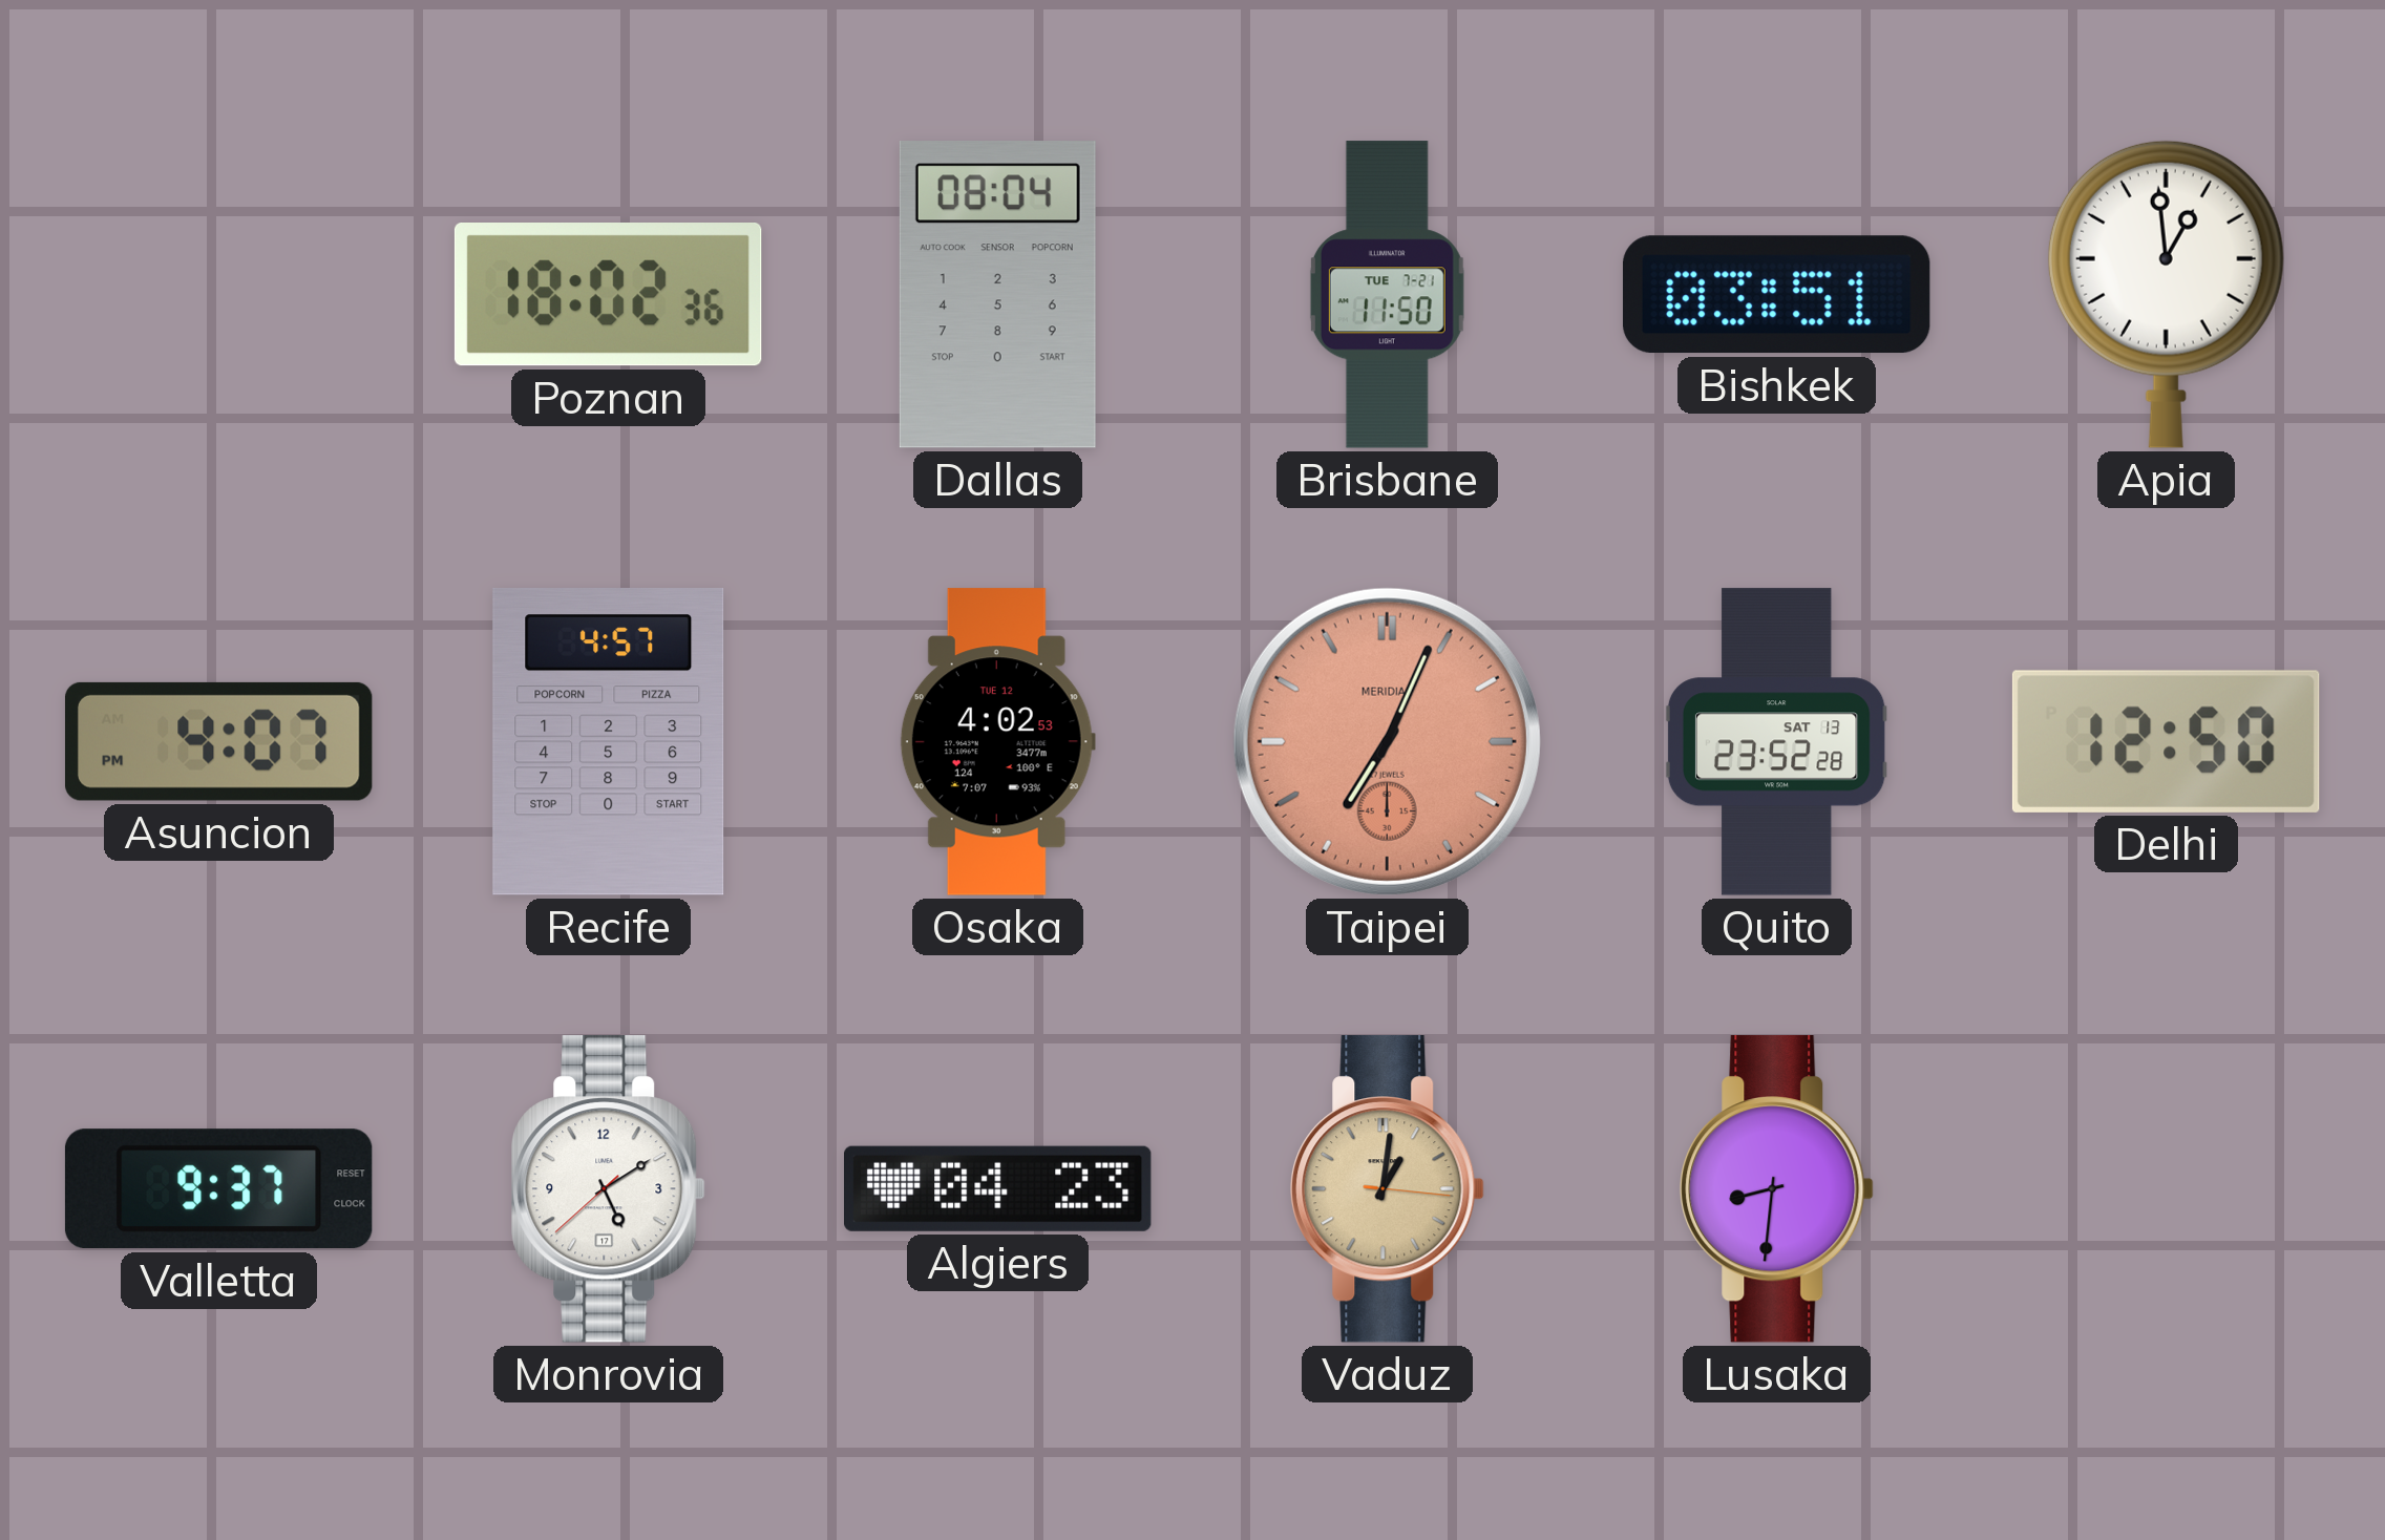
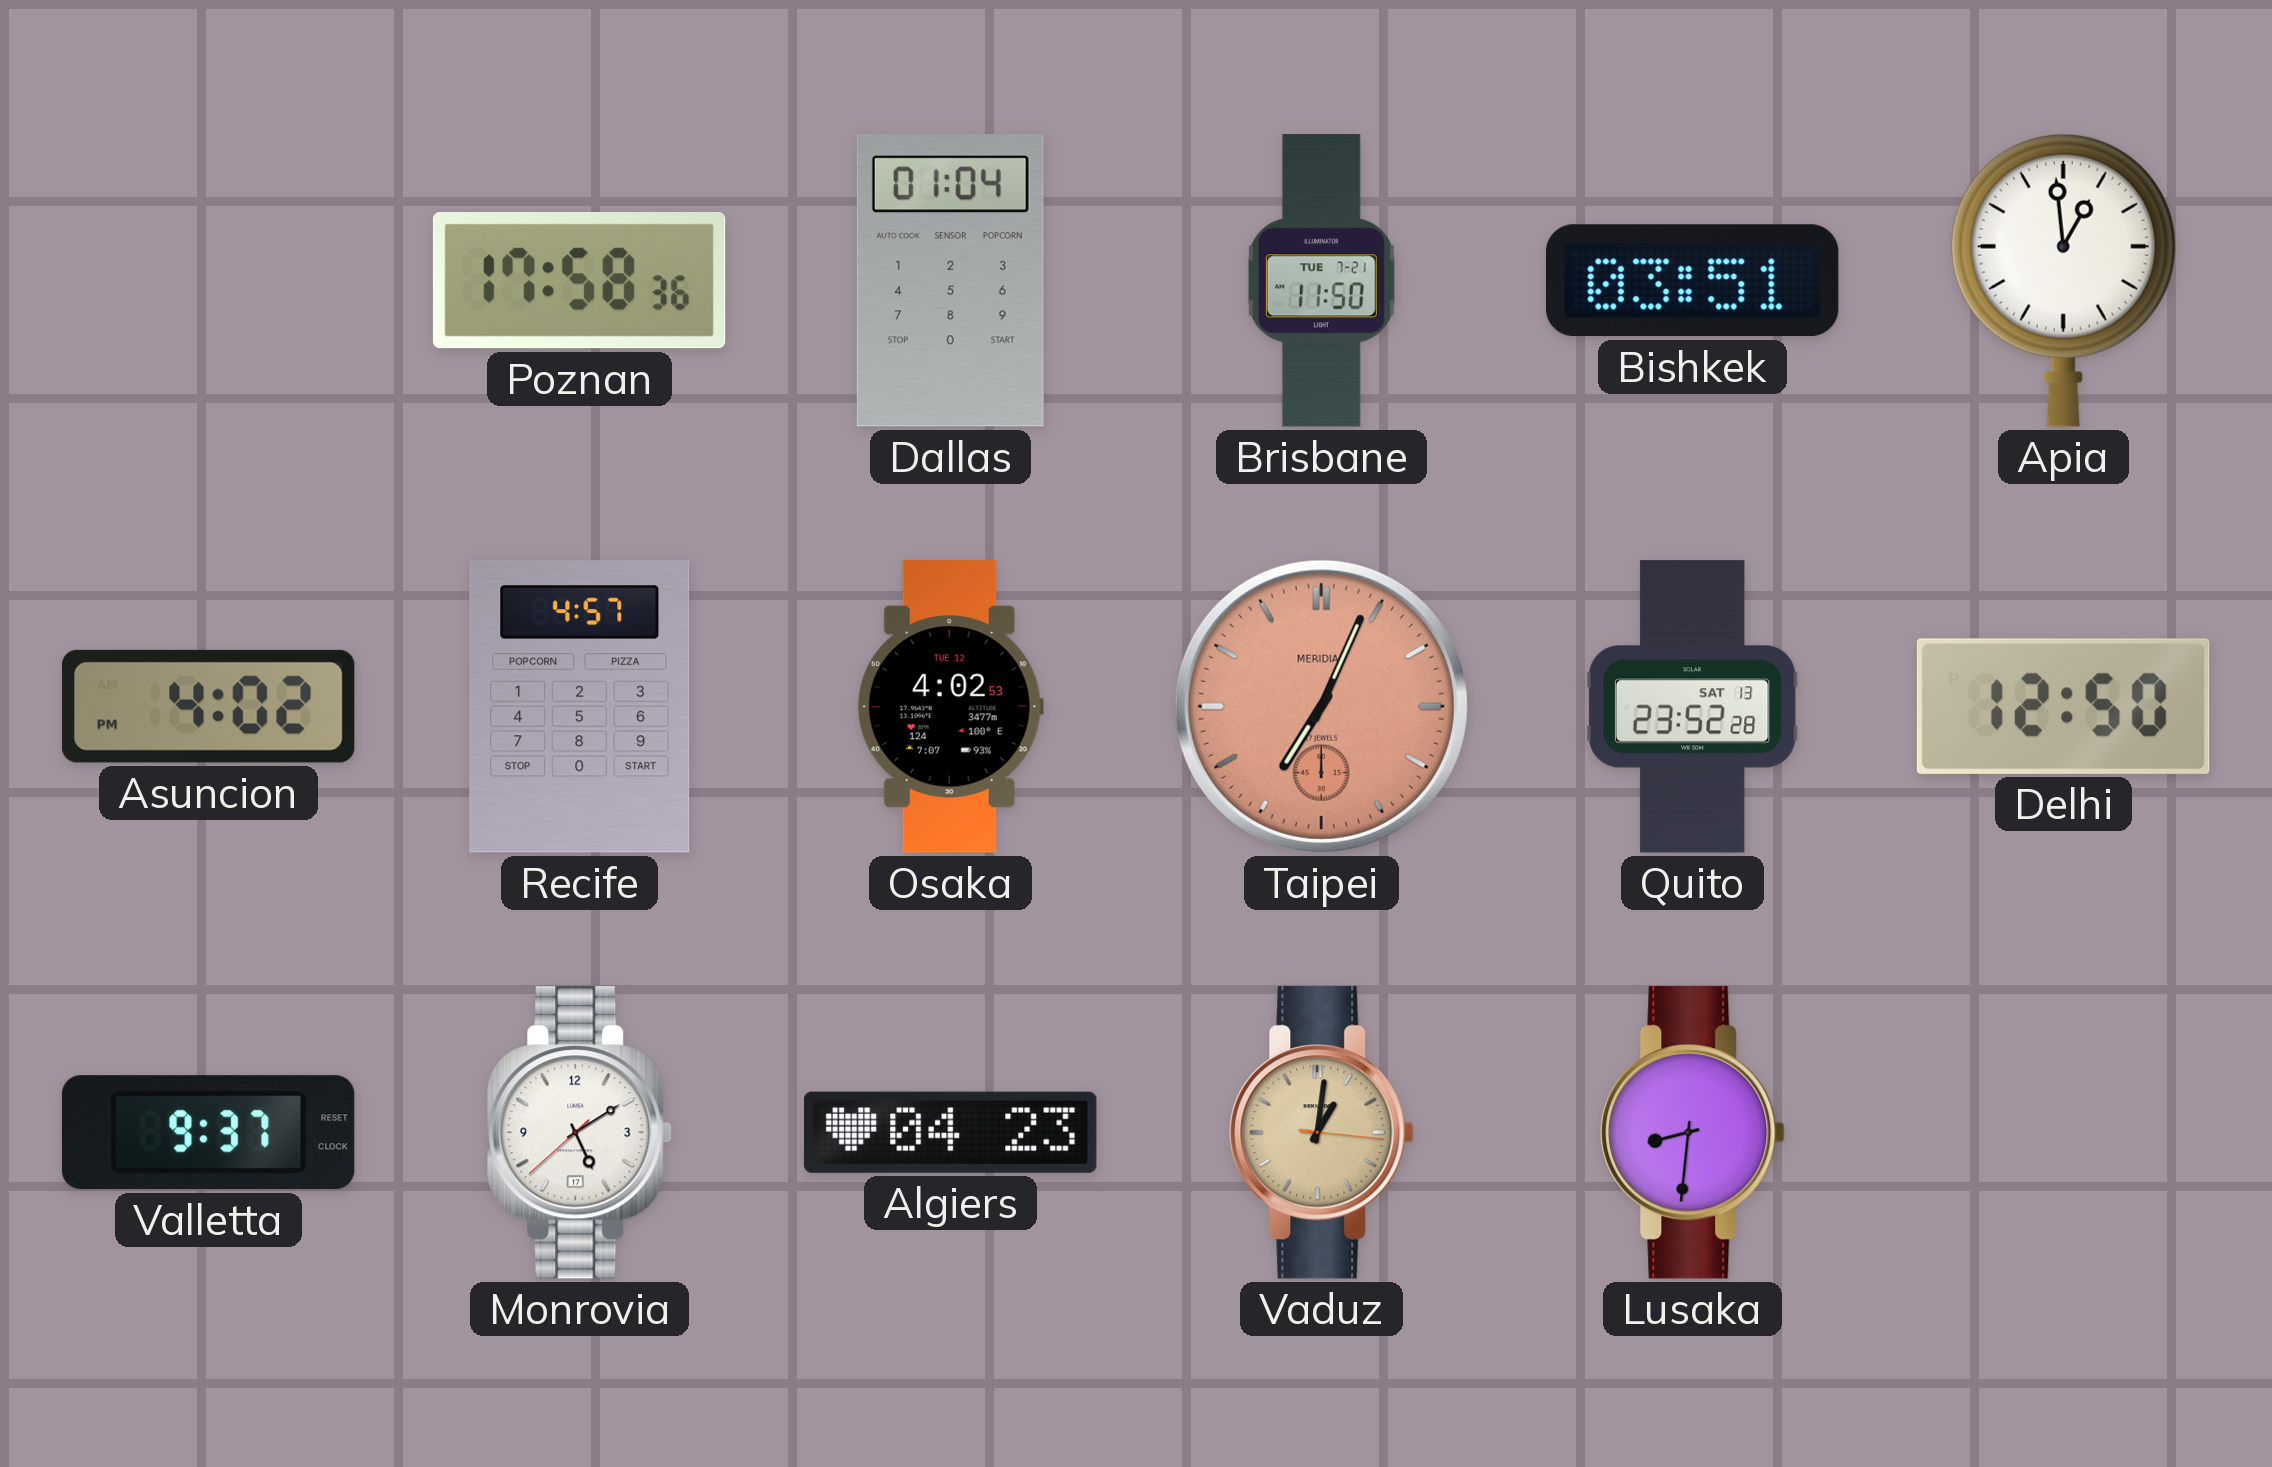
Poznan: 18:02 -> 17:58
Dallas: 08:04 -> 01:04
Asuncion: 4:07 -> 4:02
